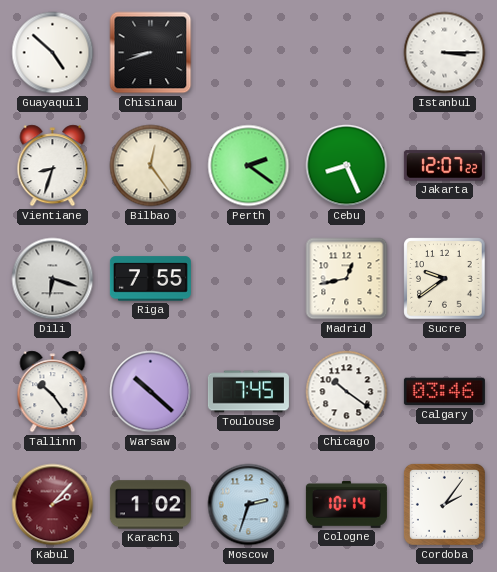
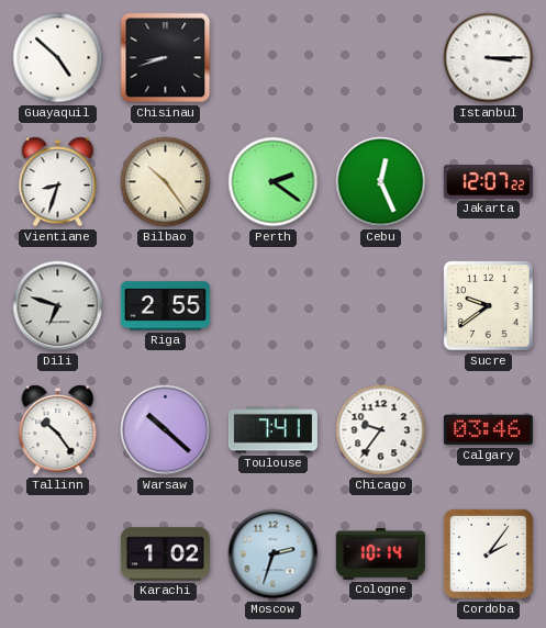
Bilbao: 12:24 -> 10:24
Cebu: 8:26 -> 12:26
Dili: 6:18 -> 6:48
Riga: 7:55 -> 2:55
Madrid: 12:43 -> none
Toulouse: 7:45 -> 7:41
Chicago: 10:21 -> 9:36
Kabul: 2:07 -> none
